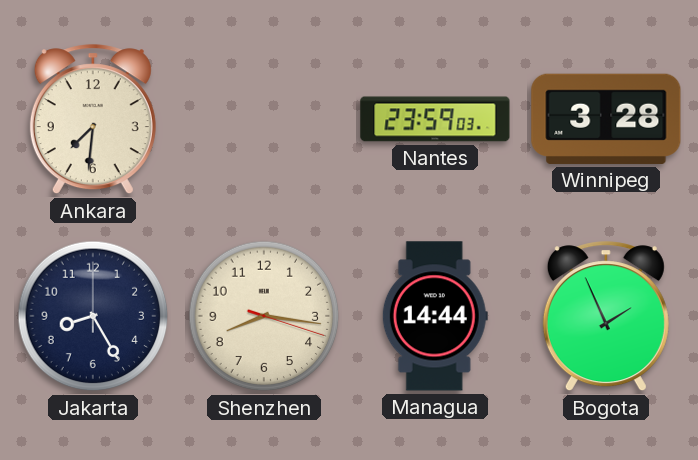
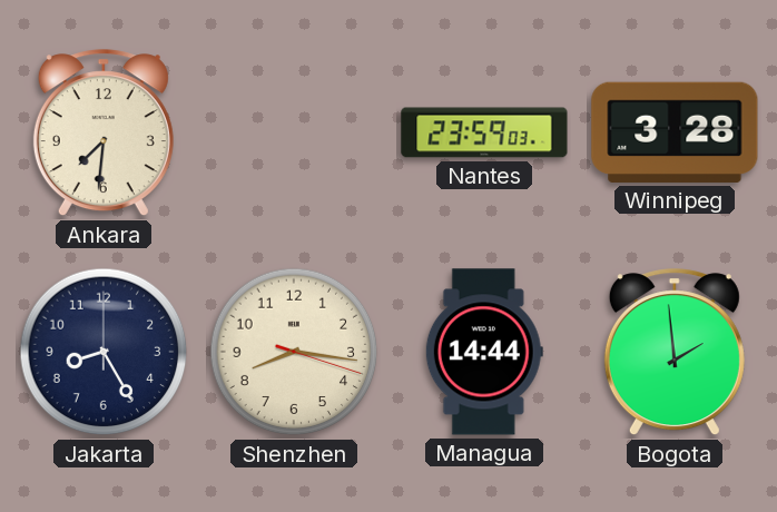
Bogota: 1:56 -> 1:59
